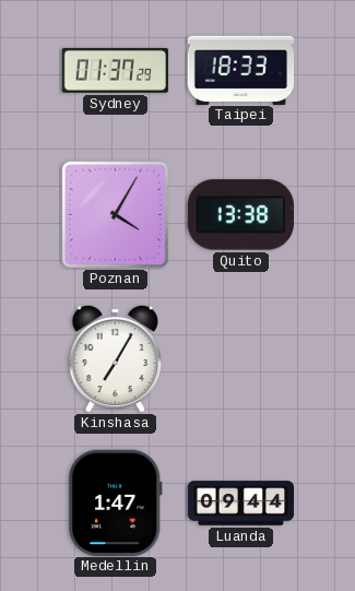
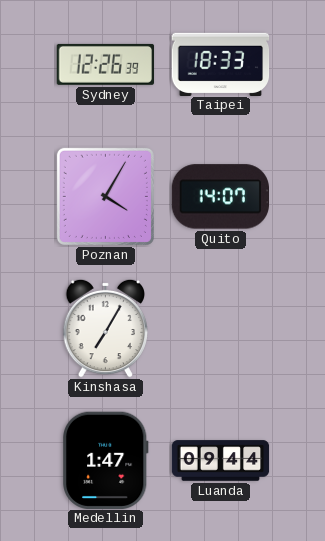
Sydney: 01:37 -> 12:26
Quito: 13:38 -> 14:07
